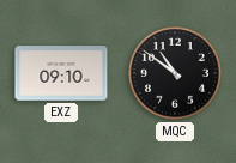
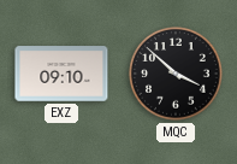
MQC: 10:51 -> 3:52
